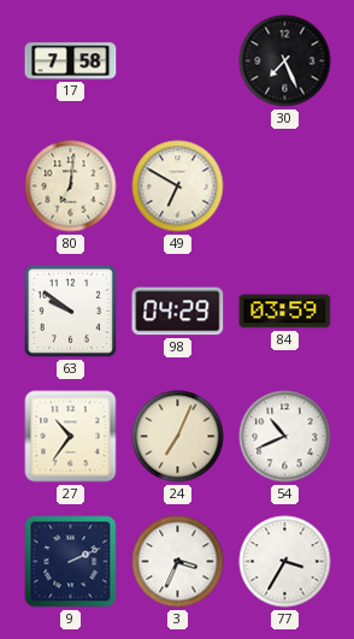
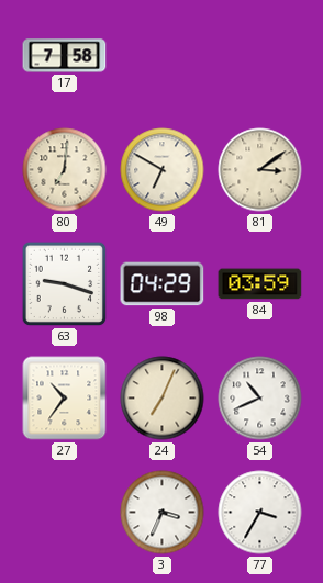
30: 7:26 -> none
81: none -> 3:09
63: 9:51 -> 9:18
9: 2:11 -> none
